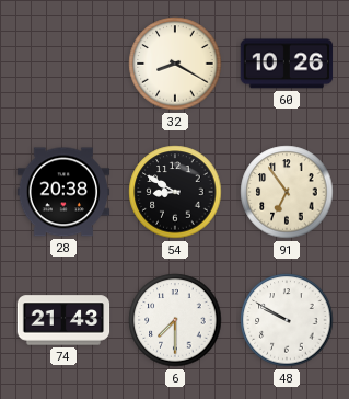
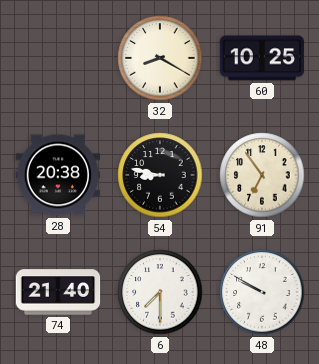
60: 10:26 -> 10:25
54: 8:50 -> 8:47
74: 21:43 -> 21:40
